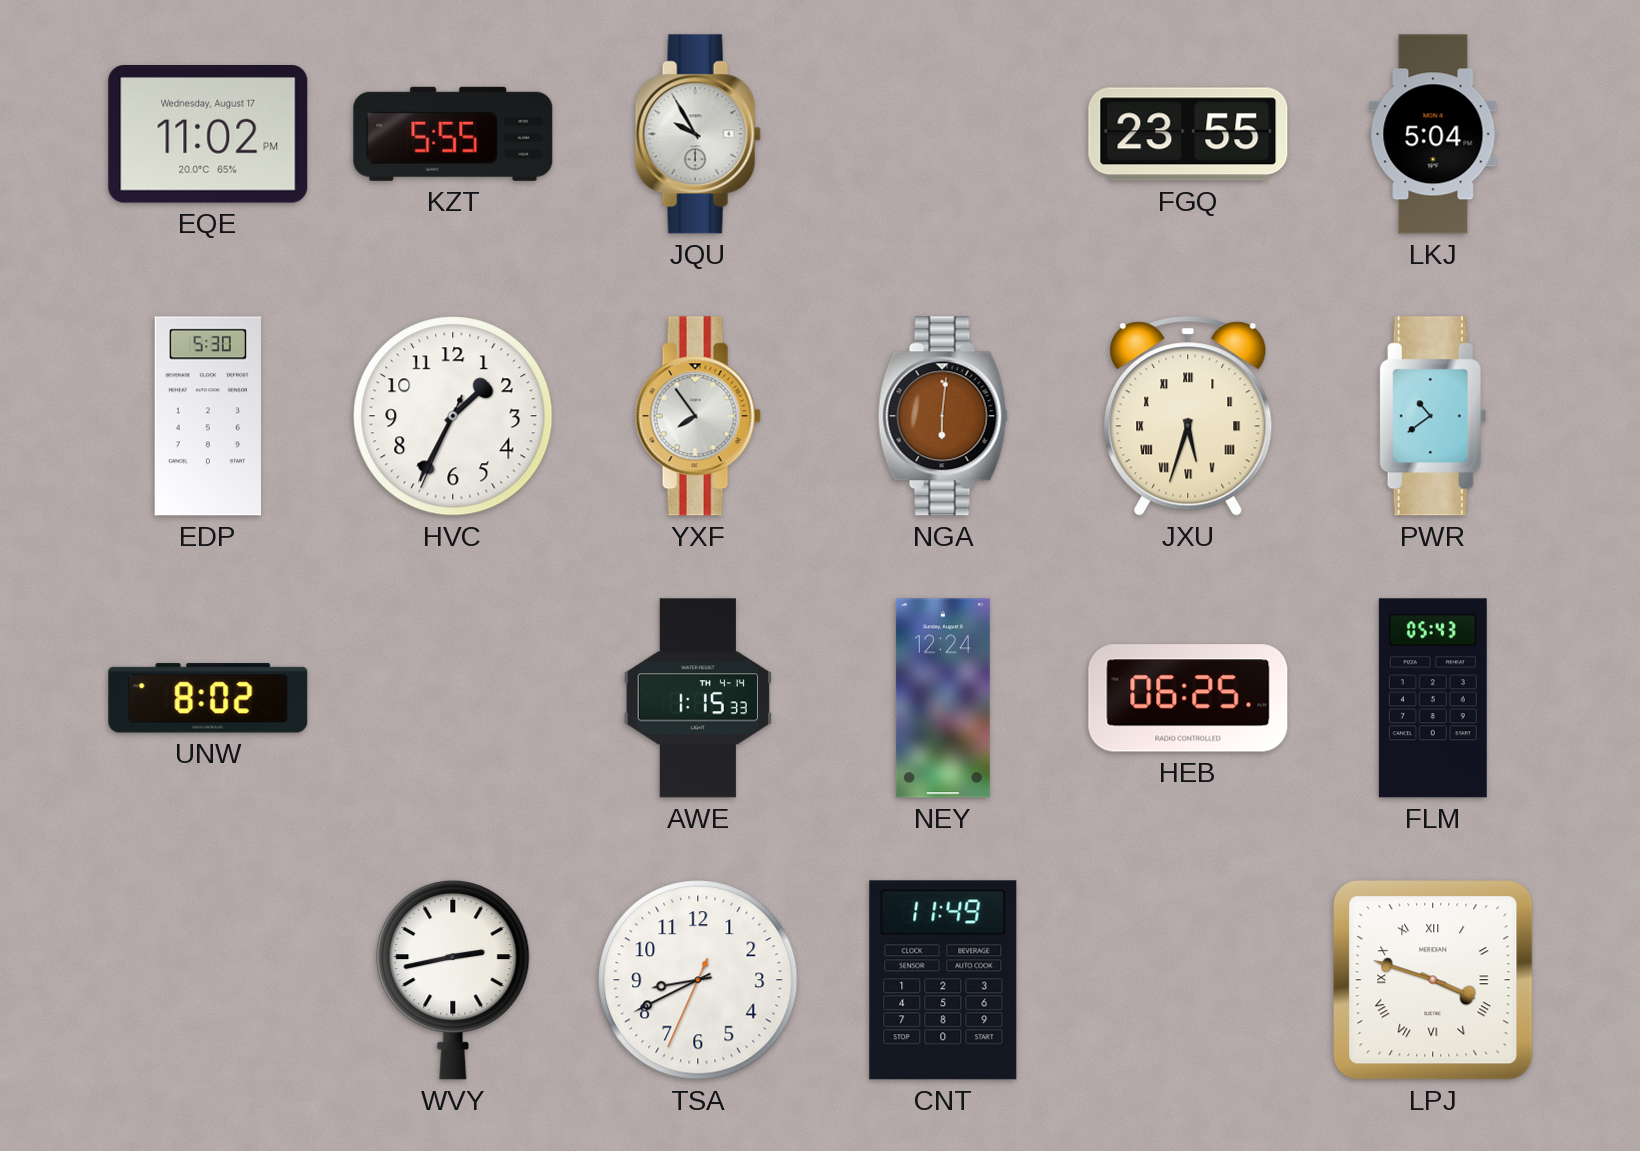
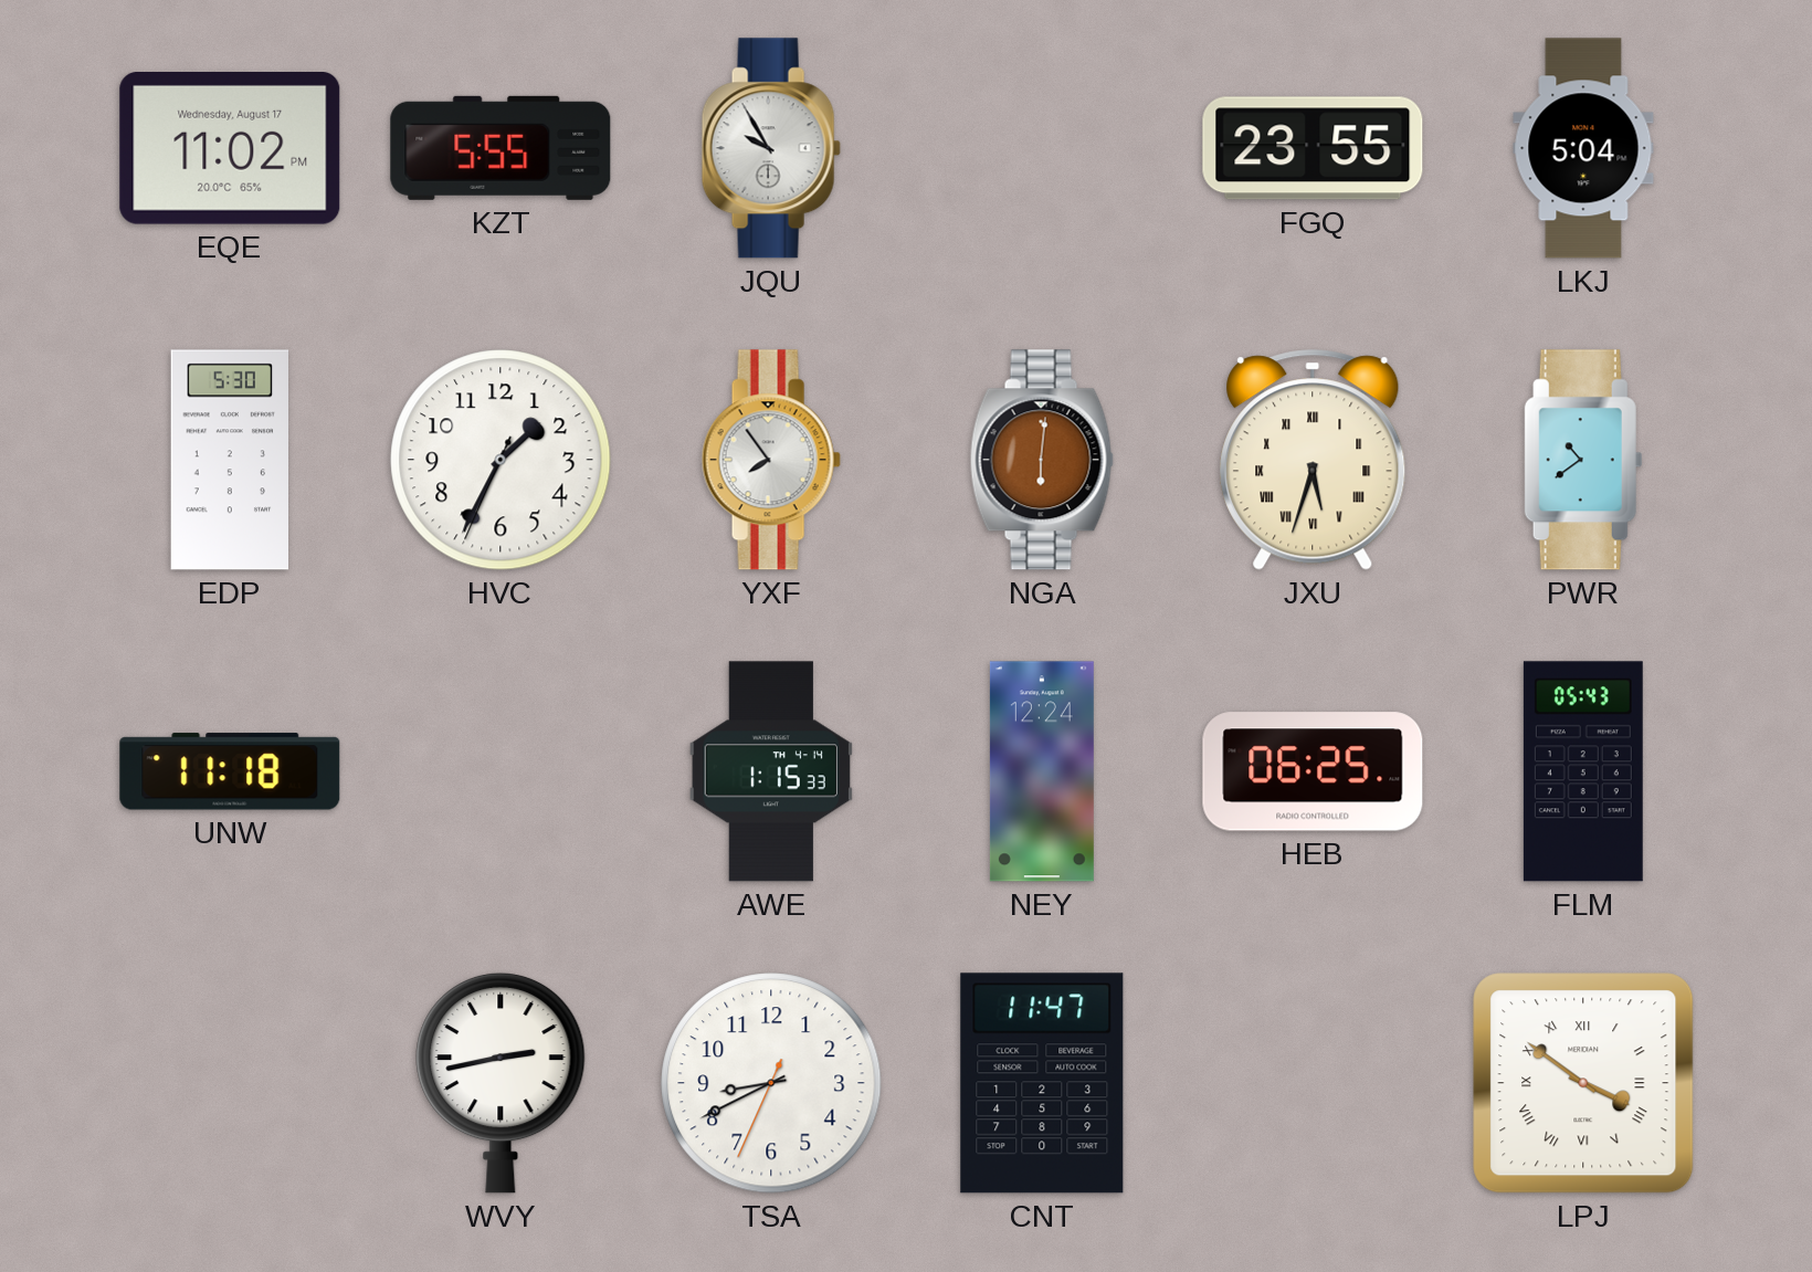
UNW: 8:02 -> 11:18
CNT: 11:49 -> 11:47
LPJ: 3:48 -> 3:51
